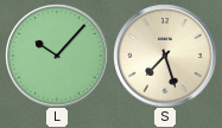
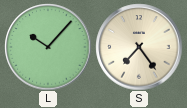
S: 7:27 -> 7:24
